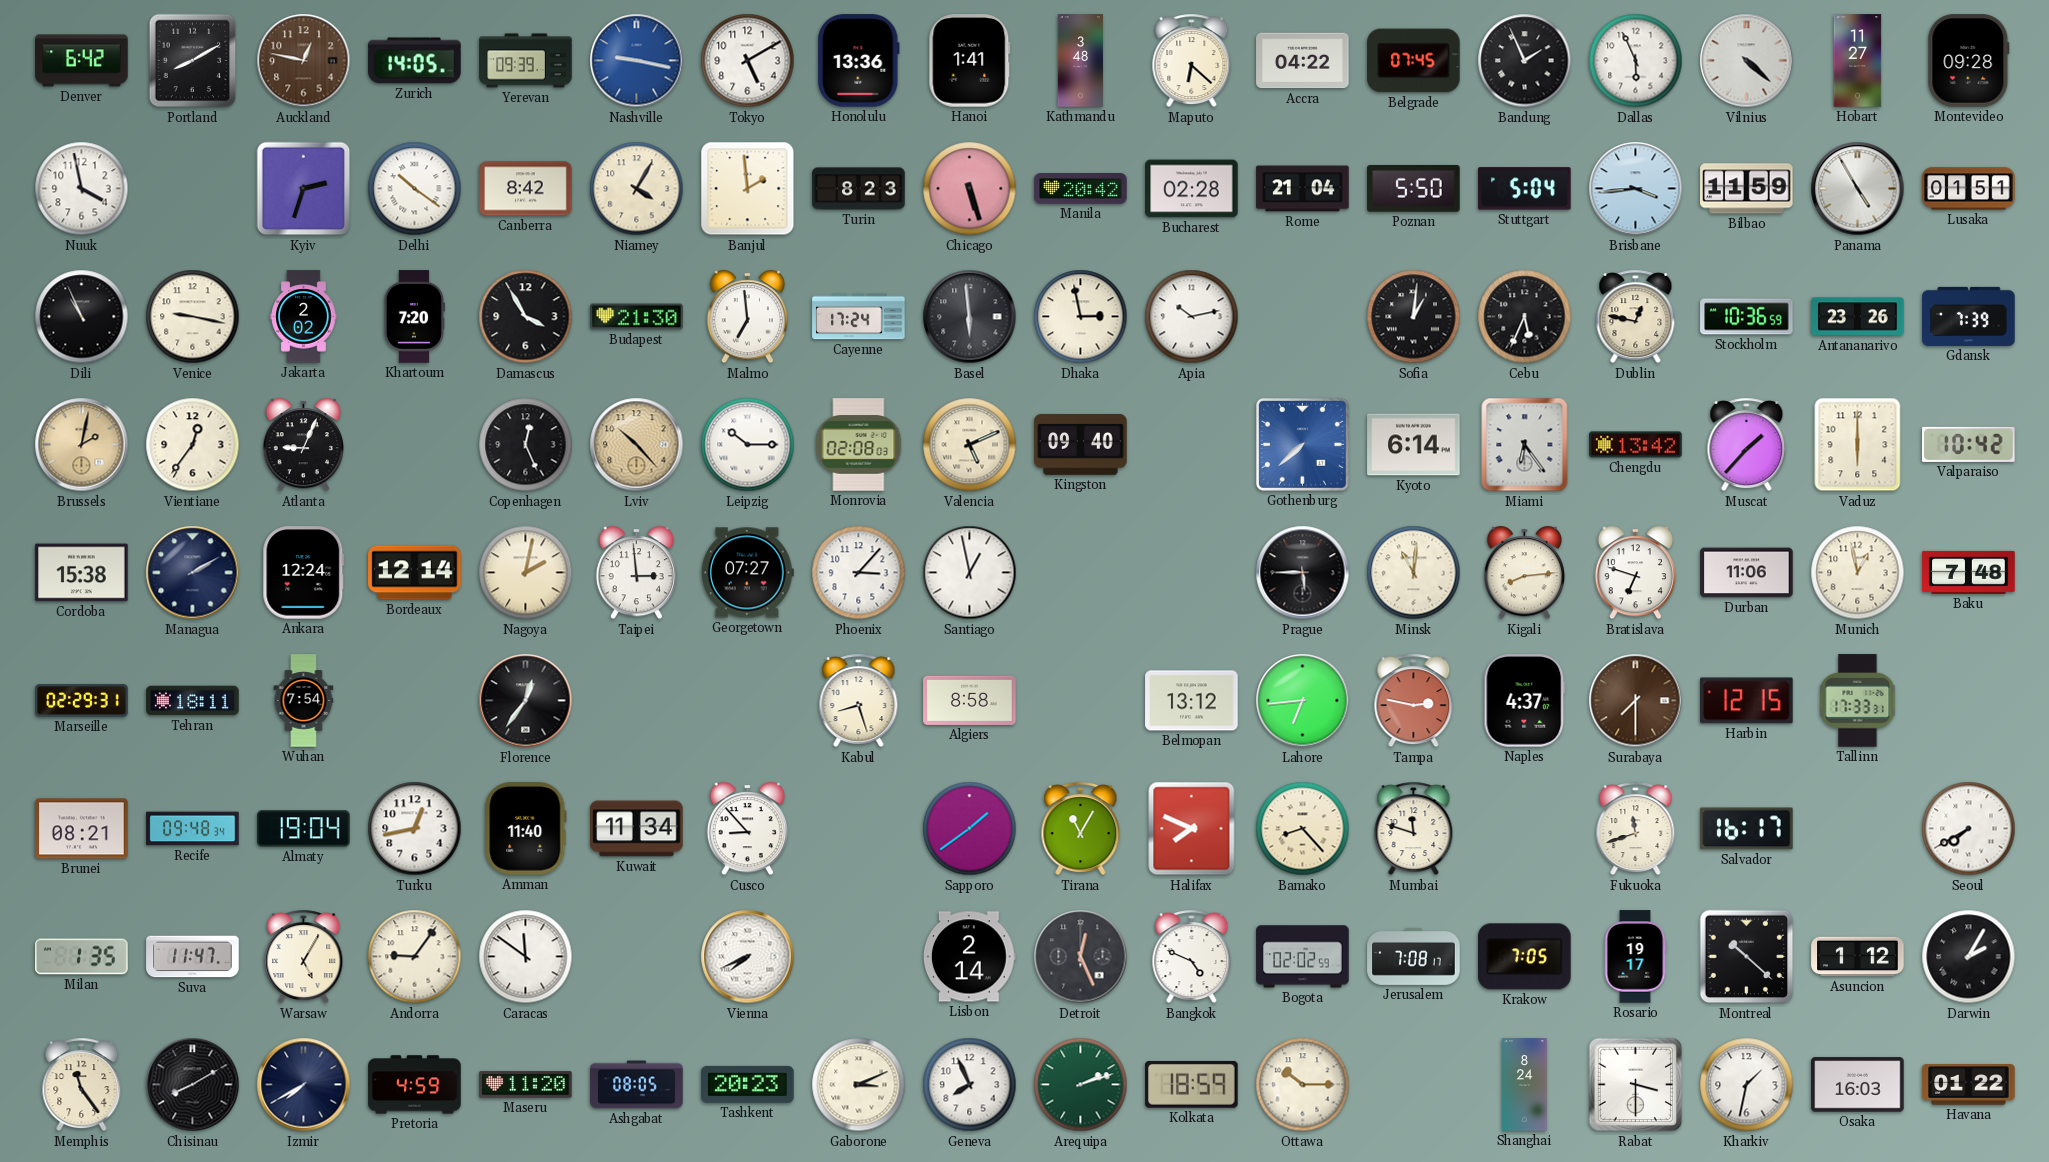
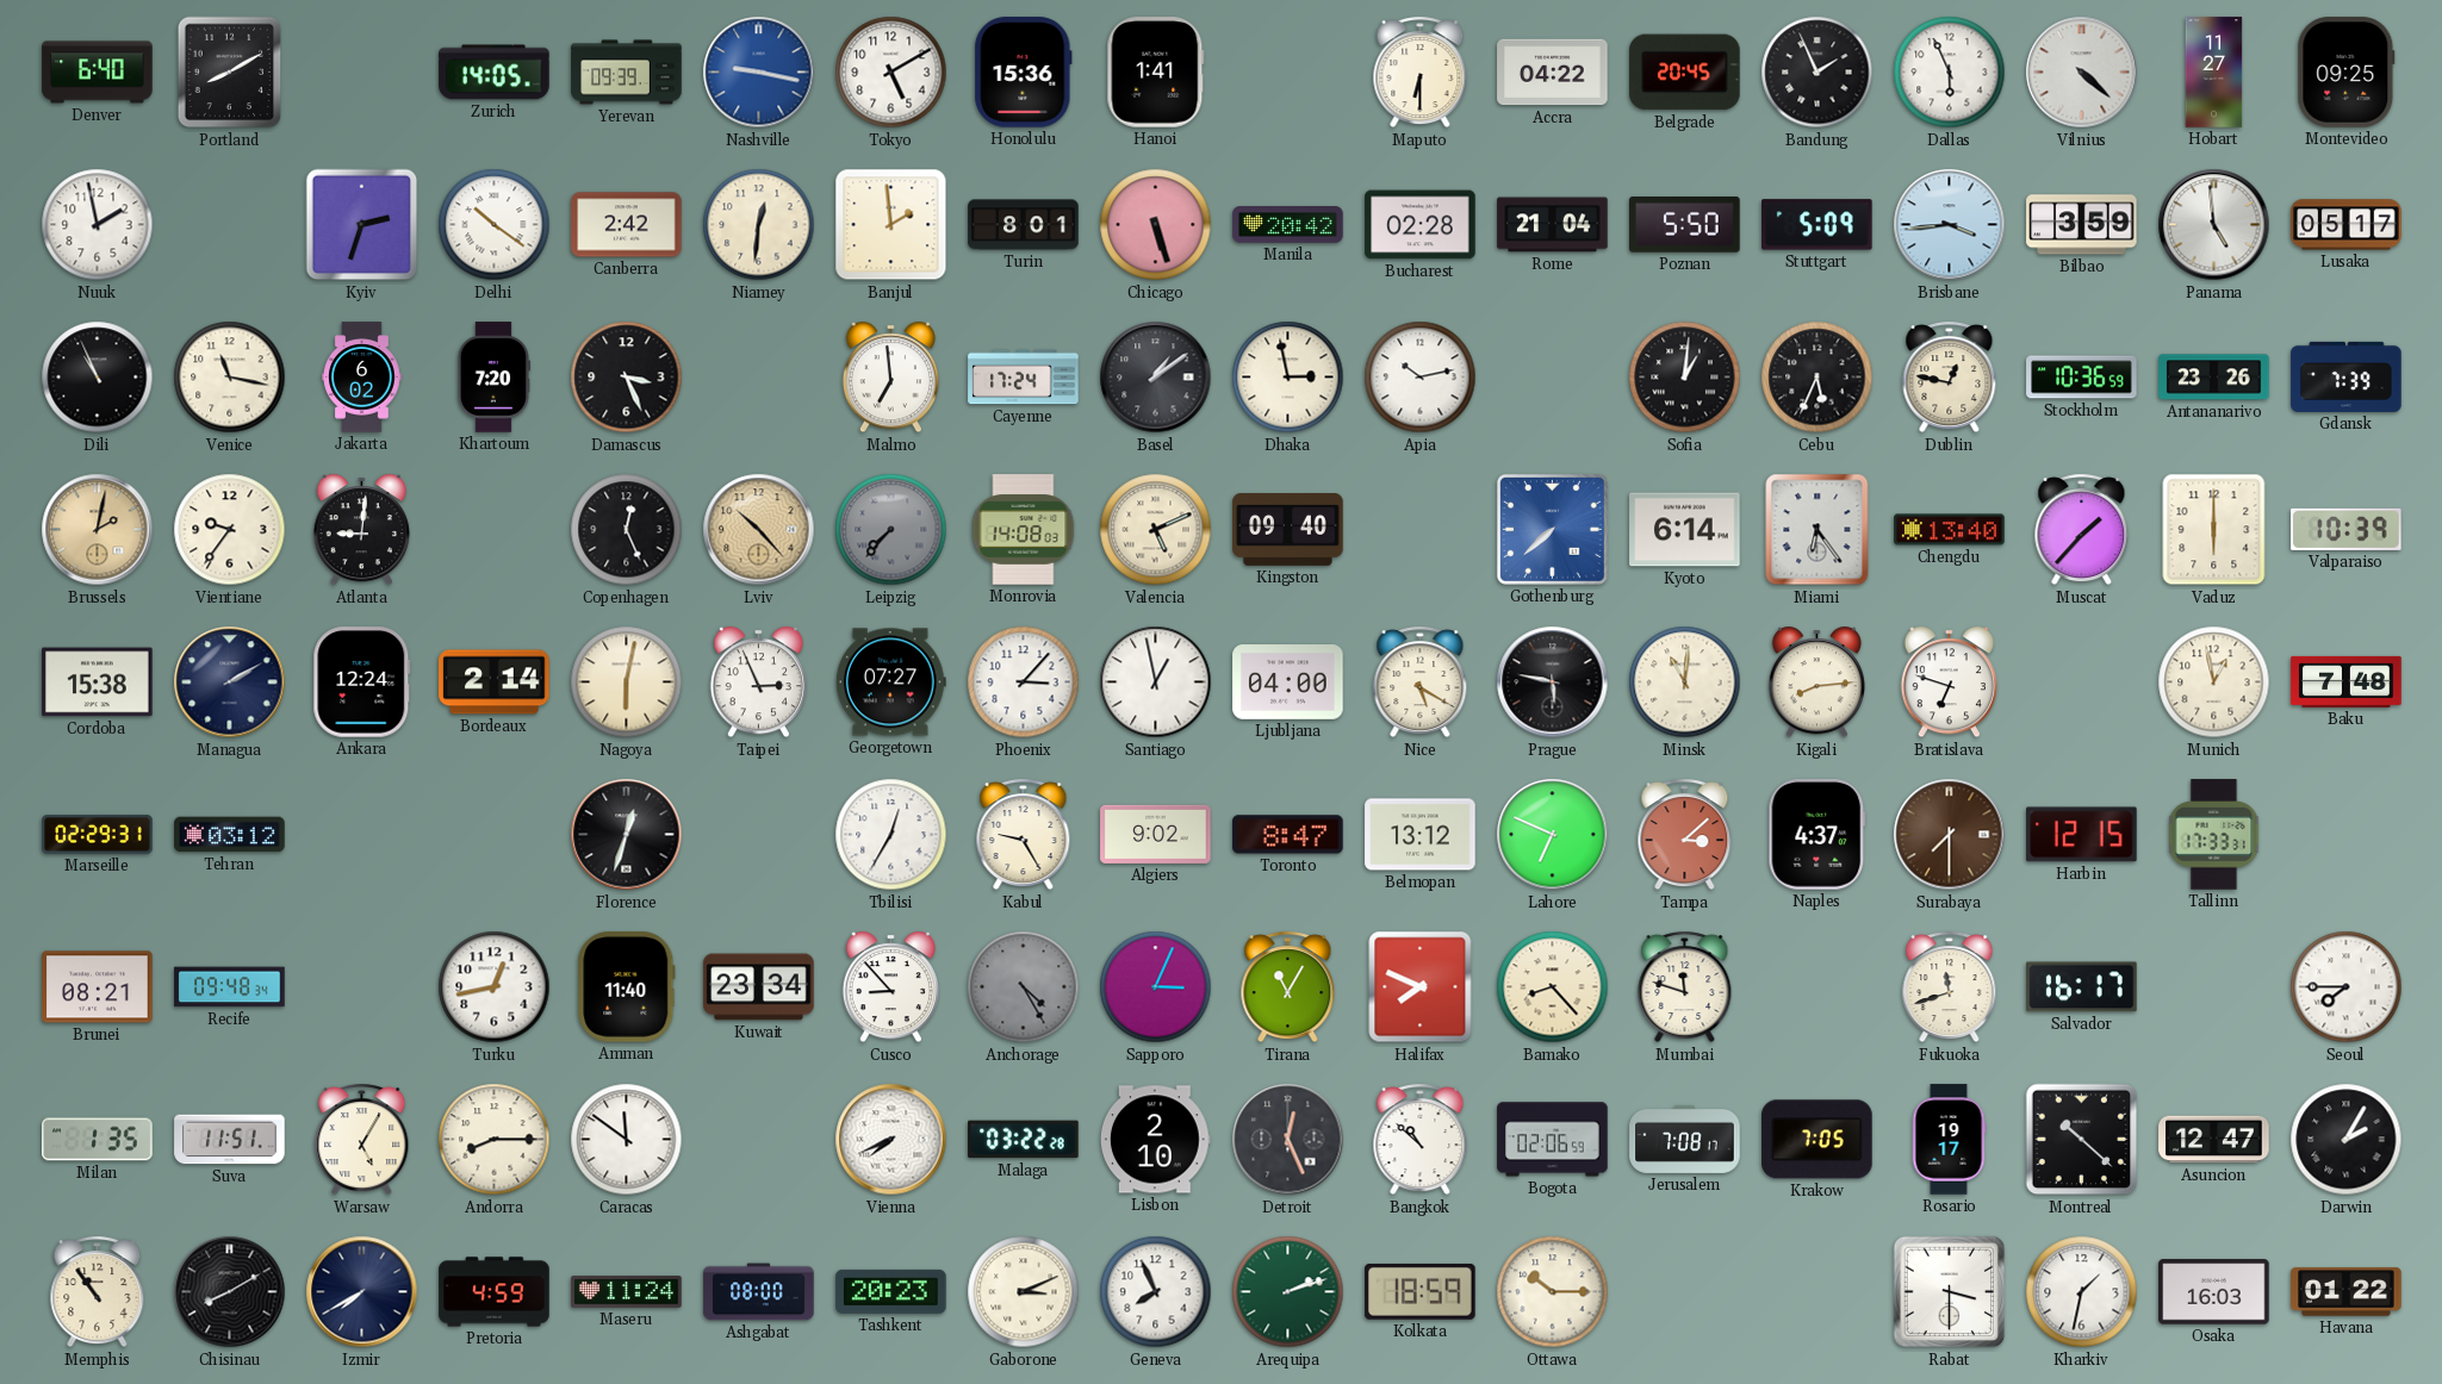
Denver: 6:42 -> 6:40
Auckland: 12:47 -> none
Honolulu: 13:36 -> 15:36
Kathmandu: 3:48 -> none
Maputo: 6:22 -> 6:30
Belgrade: 07:45 -> 20:45
Montevideo: 09:28 -> 09:25
Nuuk: 3:58 -> 1:58
Canberra: 8:42 -> 2:42
Niamey: 4:05 -> 12:31
Turin: 8:23 -> 8:01
Stuttgart: 5:04 -> 5:09
Bilbao: 11:59 -> 3:59
Panama: 4:55 -> 4:59
Lusaka: 01:51 -> 05:17
Venice: 9:17 -> 11:17
Jakarta: 2:02 -> 6:02
Damascus: 3:55 -> 3:26
Budapest: 21:30 -> none
Basel: 5:59 -> 1:09
Vientiane: 12:36 -> 9:36
Atlanta: 9:04 -> 9:01
Leipzig: 10:15 -> 7:37
Leipzig dial: white -> grey
Monrovia: 02:08 -> 14:08
Chengdu: 13:42 -> 13:40
Valparaiso: 10:42 -> 10:39
Bordeaux: 12:14 -> 2:14
Nagoya: 2:02 -> 6:02
Taipei: 2:59 -> 2:56
Ljubljana: none -> 04:00
Nice: none -> 5:20
Prague: 5:45 -> 5:47
Durban: 11:06 -> none
Tehran: 18:11 -> 03:12
Wuhan: 7:54 -> none
Florence: 12:36 -> 12:33
Tbilisi: none -> 12:35
Kabul: 8:27 -> 9:25
Algiers: 8:58 -> 9:02
Toronto: none -> 8:47
Lahore: 6:44 -> 6:49
Tampa: 2:47 -> 3:08
Almaty: 19:04 -> none
Kuwait: 11:34 -> 23:34
Anchorage: none -> 4:25
Sapporo: 1:39 -> 3:04
Seoul: 7:40 -> 7:45
Suva: 11:47 -> 11:51
Andorra: 9:06 -> 8:15
Malaga: none -> 03:22
Lisbon: 2:14 -> 2:10
Bangkok: 4:49 -> 10:52
Bogota: 02:02 -> 02:06
Asuncion: 1:12 -> 12:47
Memphis: 11:24 -> 10:54
Maseru: 11:20 -> 11:24
Ashgabat: 08:05 -> 08:00
Shanghai: 8:24 -> none
